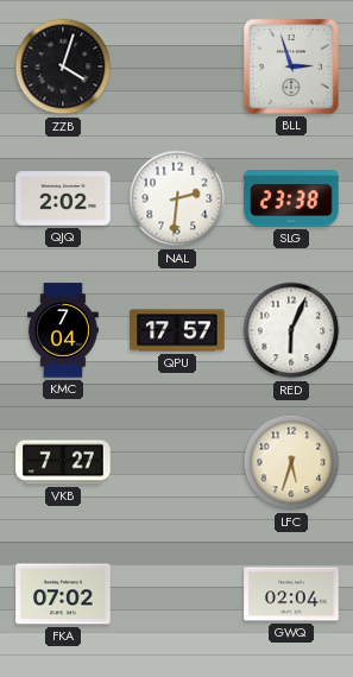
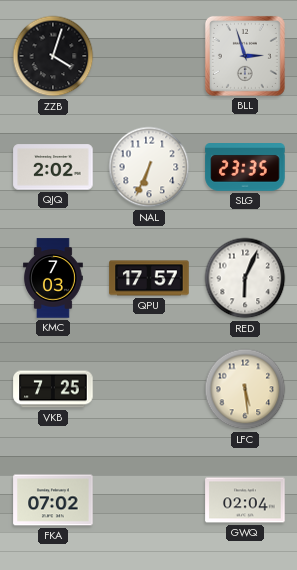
NAL: 2:31 -> 6:34
SLG: 23:38 -> 23:35
KMC: 7:04 -> 7:03
VKB: 7:27 -> 7:25
LFC: 5:33 -> 5:29
